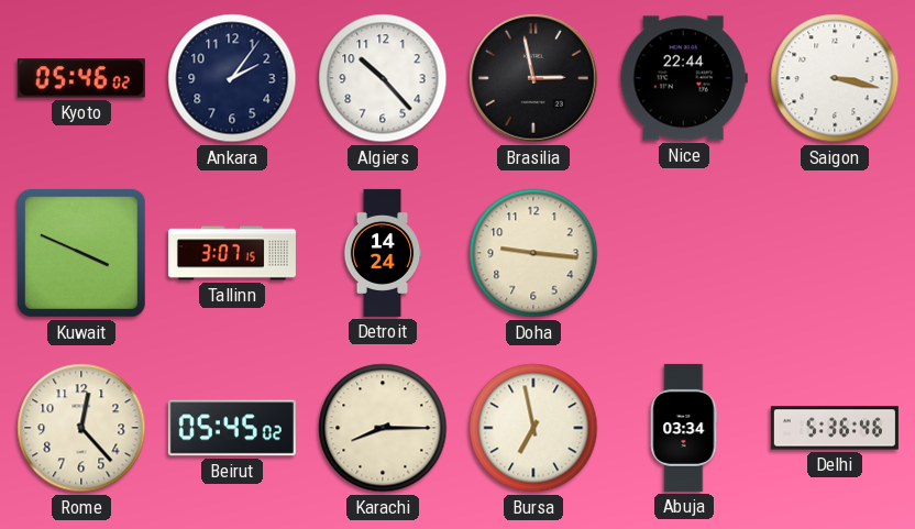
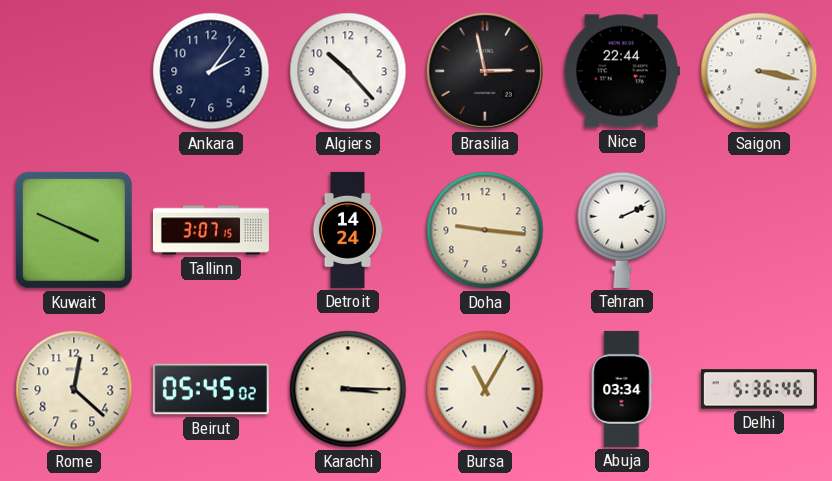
Kyoto: 05:46 -> none
Tehran: none -> 2:11
Rome: 12:23 -> 12:22
Karachi: 8:15 -> 3:15
Bursa: 6:58 -> 11:05
